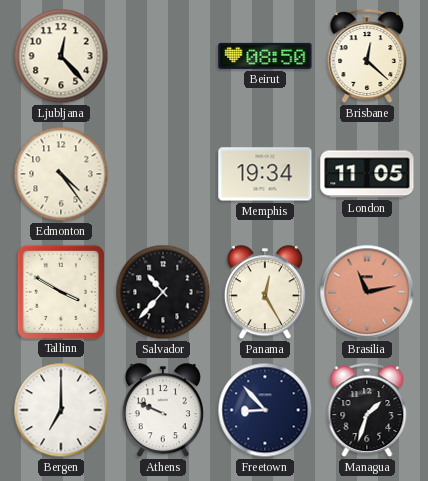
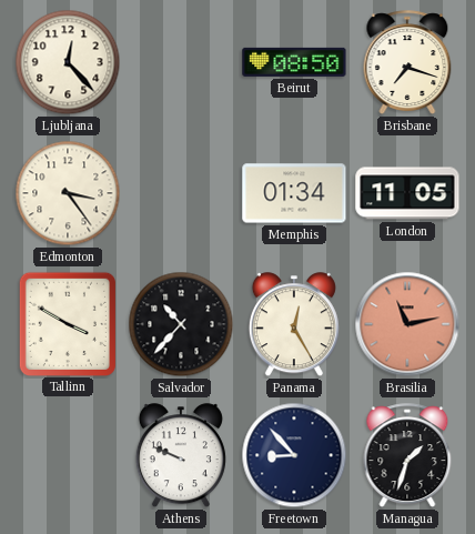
Brisbane: 12:22 -> 7:18
Edmonton: 4:24 -> 3:24
Memphis: 19:34 -> 01:34
Bergen: 7:00 -> none
